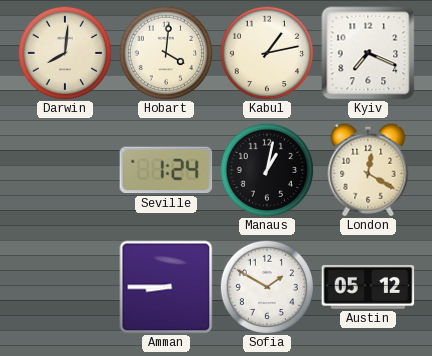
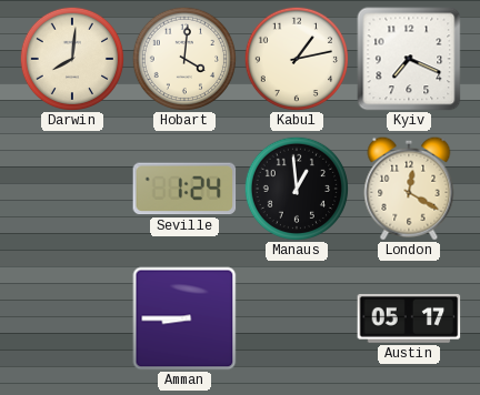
Manaus: 1:02 -> 12:59
Sofia: 1:50 -> none
Austin: 05:12 -> 05:17
